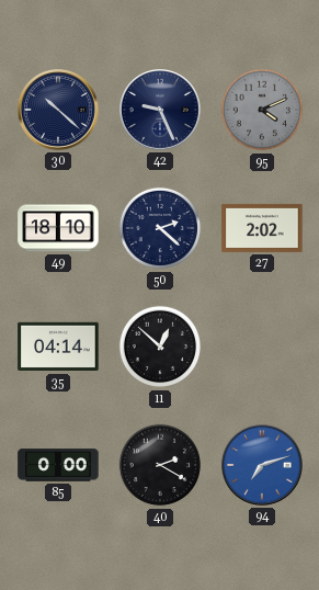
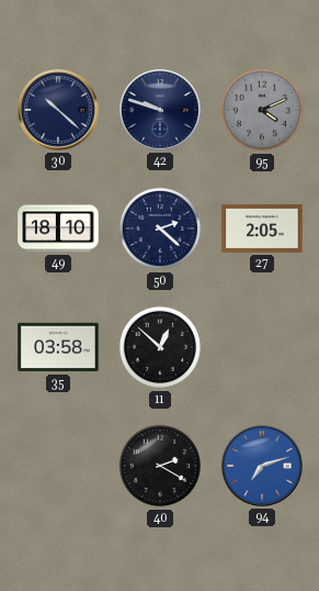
42: 9:26 -> 9:48
27: 2:02 -> 2:05
35: 04:14 -> 03:58
85: 0:00 -> none
